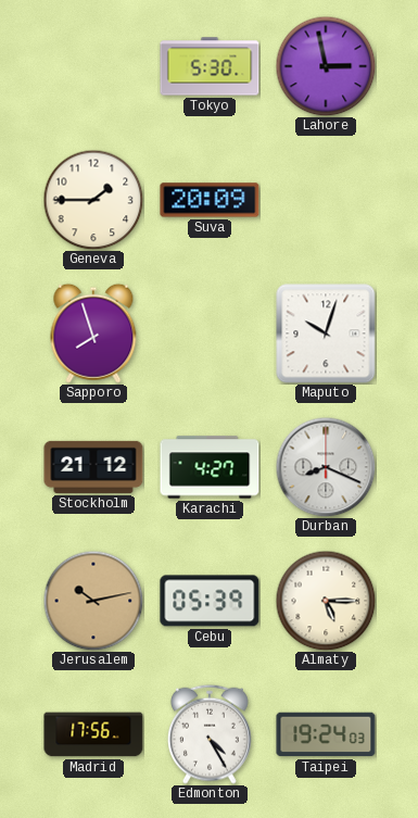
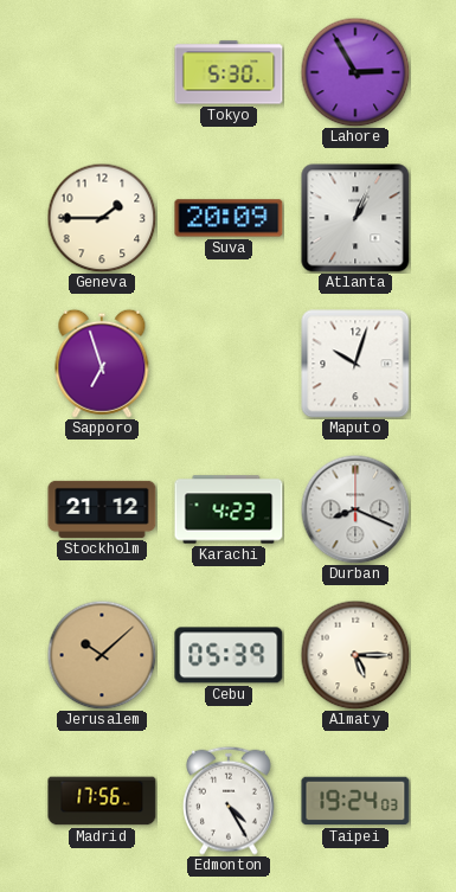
Lahore: 2:58 -> 2:55
Atlanta: none -> 1:04
Sapporo: 7:57 -> 6:57
Karachi: 4:27 -> 4:23
Jerusalem: 10:13 -> 10:08
